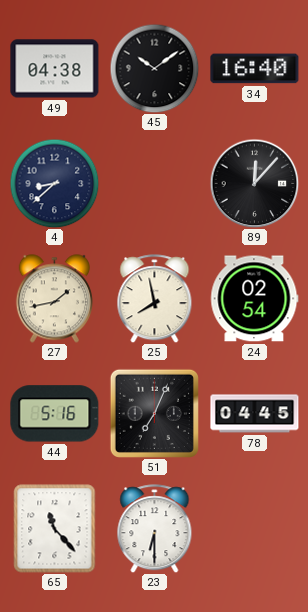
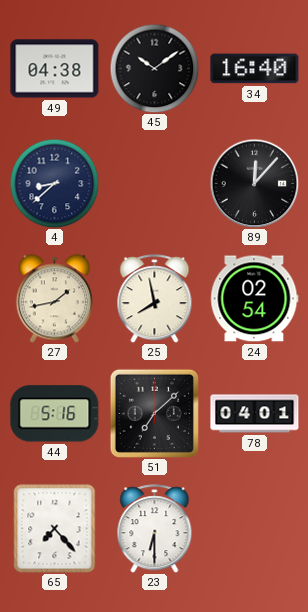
51: 7:04 -> 7:08
78: 04:45 -> 04:01
65: 11:23 -> 7:23
